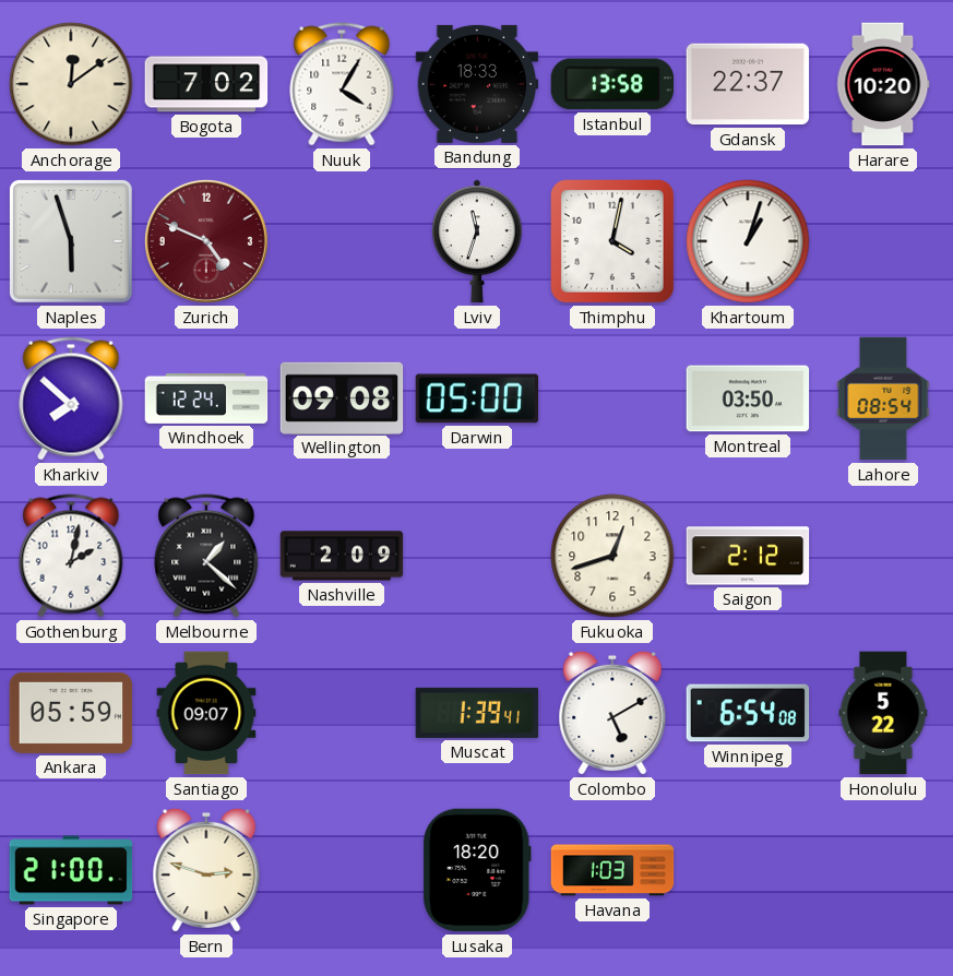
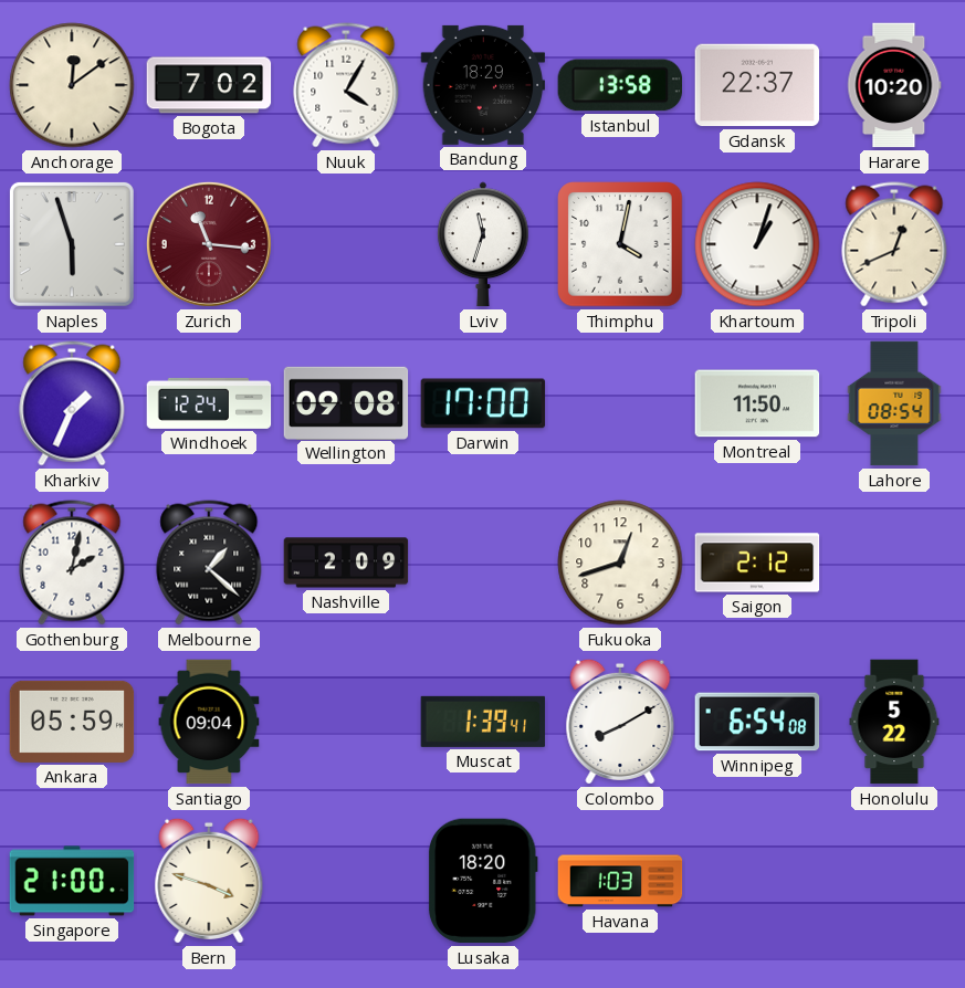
Bandung: 18:33 -> 18:29
Zurich: 4:49 -> 11:16
Tripoli: none -> 12:41
Kharkiv: 7:52 -> 1:34
Darwin: 05:00 -> 17:00
Montreal: 03:50 -> 11:50
Santiago: 09:07 -> 09:04
Colombo: 5:10 -> 8:10
Bern: 2:48 -> 3:48
